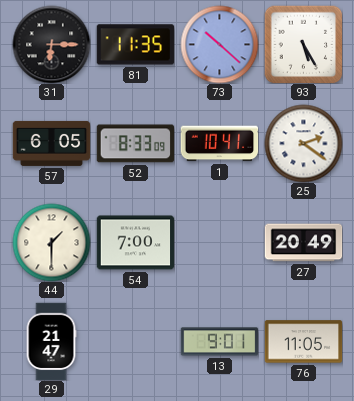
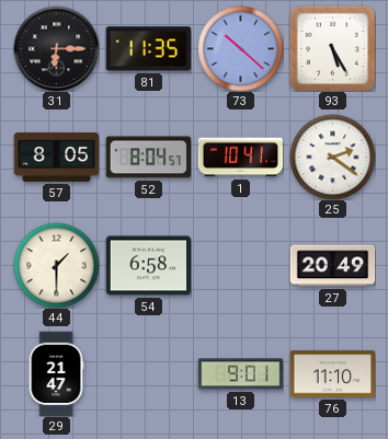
57: 6:05 -> 8:05
52: 8:33 -> 8:04
54: 7:00 -> 6:58
76: 11:05 -> 11:10
